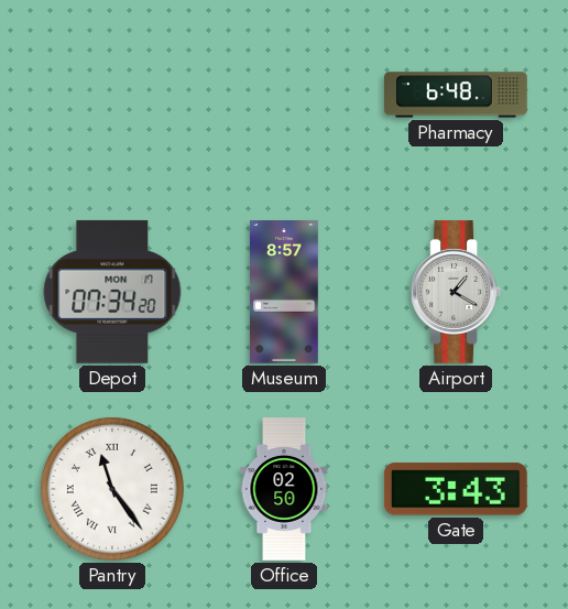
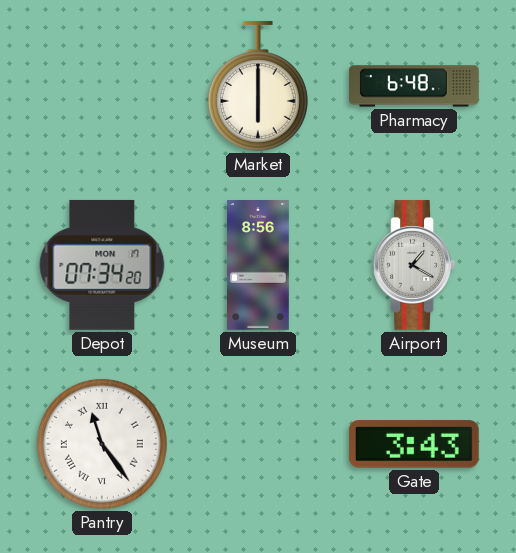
Market: none -> 6:00
Museum: 8:57 -> 8:56
Office: 02:50 -> none
